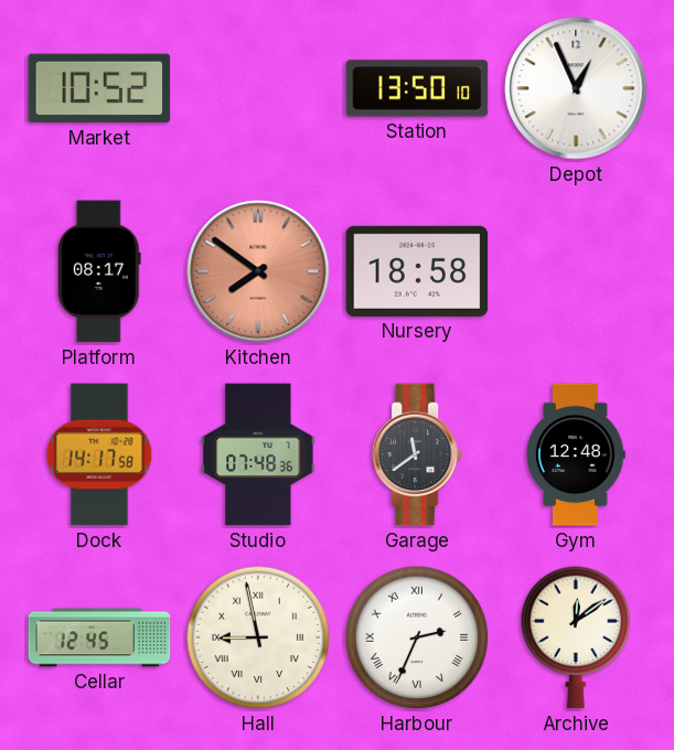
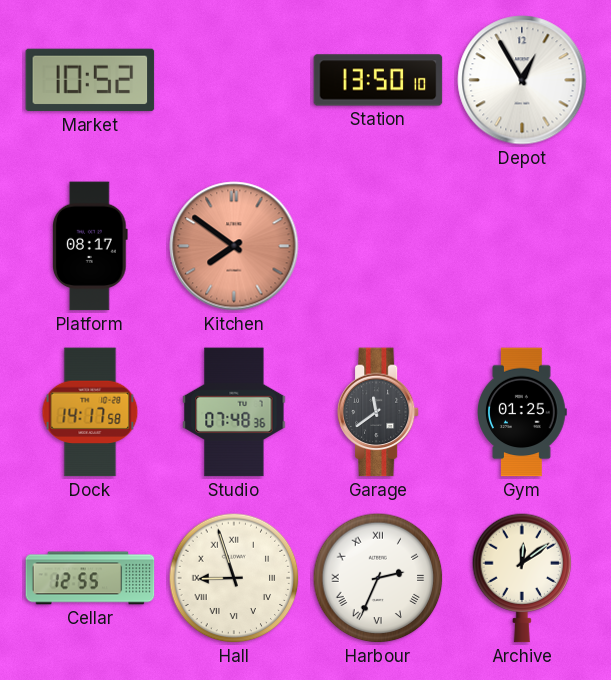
Depot: 12:56 -> 12:55
Nursery: 18:58 -> none
Gym: 12:48 -> 01:25
Cellar: 12:45 -> 12:55
Hall: 8:58 -> 8:57
